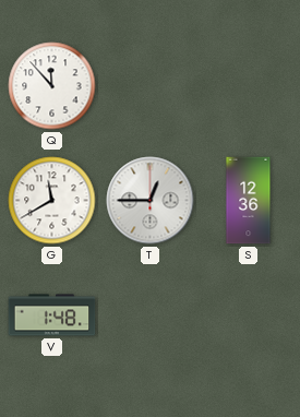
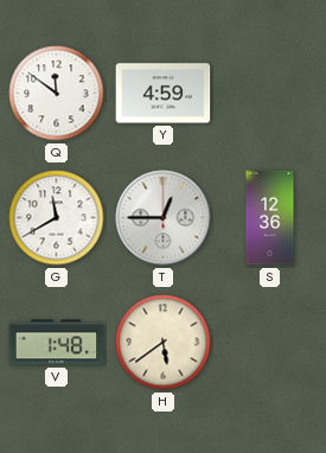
Q: 11:53 -> 11:51
Y: none -> 4:59
H: none -> 5:39
